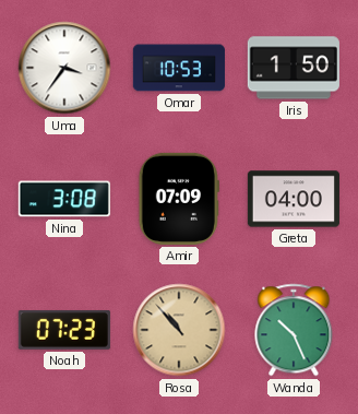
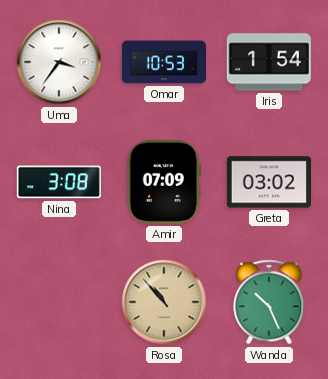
Iris: 1:50 -> 1:54
Greta: 04:00 -> 03:02
Noah: 07:23 -> none
